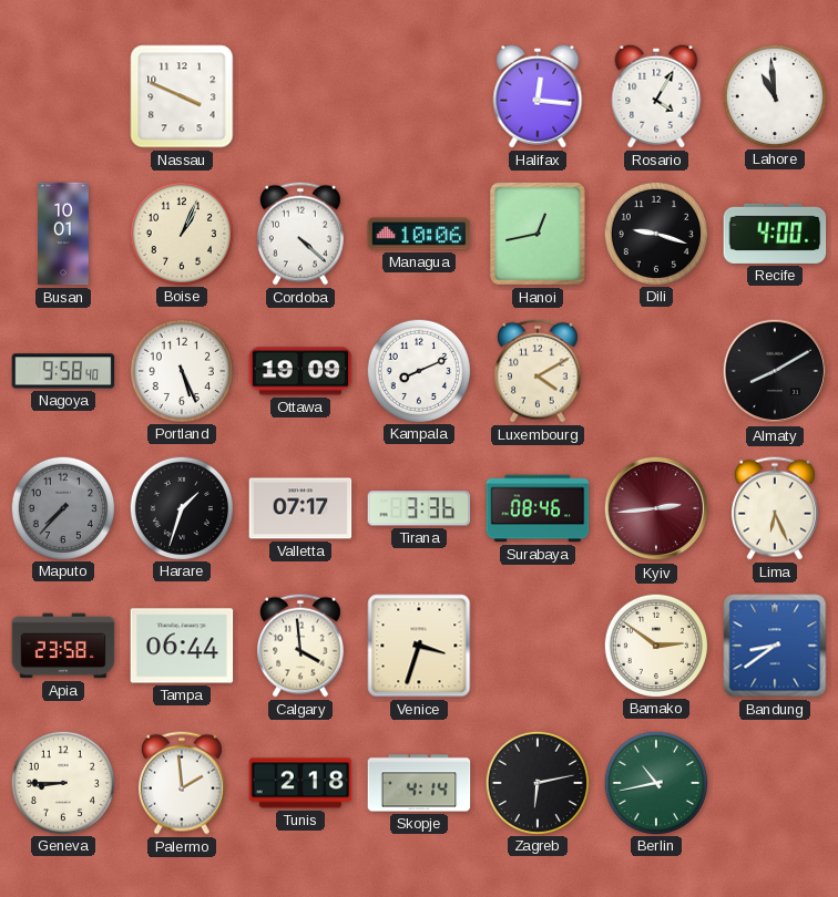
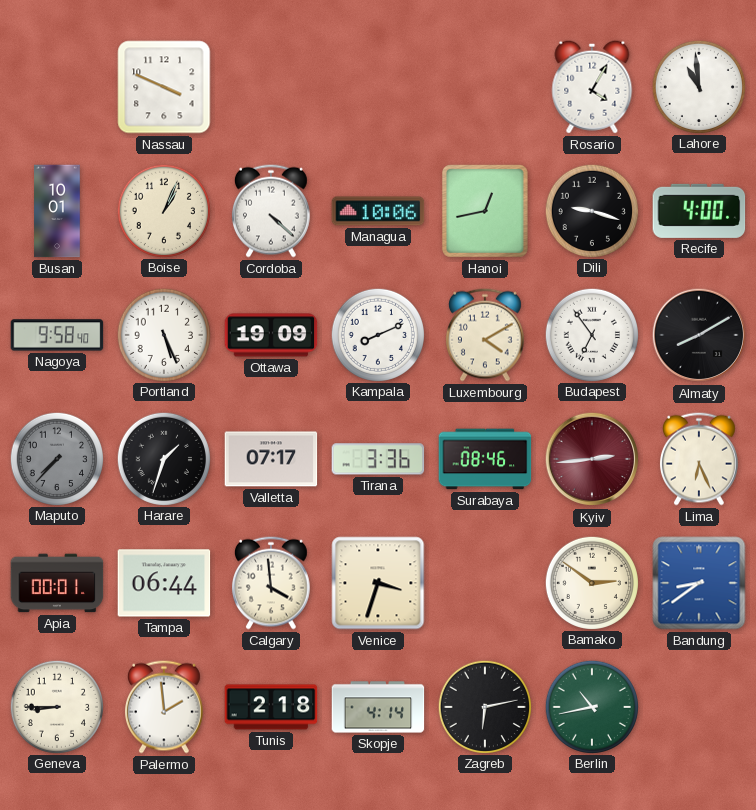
Halifax: 12:16 -> none
Budapest: none -> 6:54
Apia: 23:58 -> 00:01
